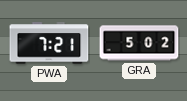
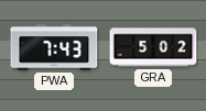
PWA: 7:21 -> 7:43
